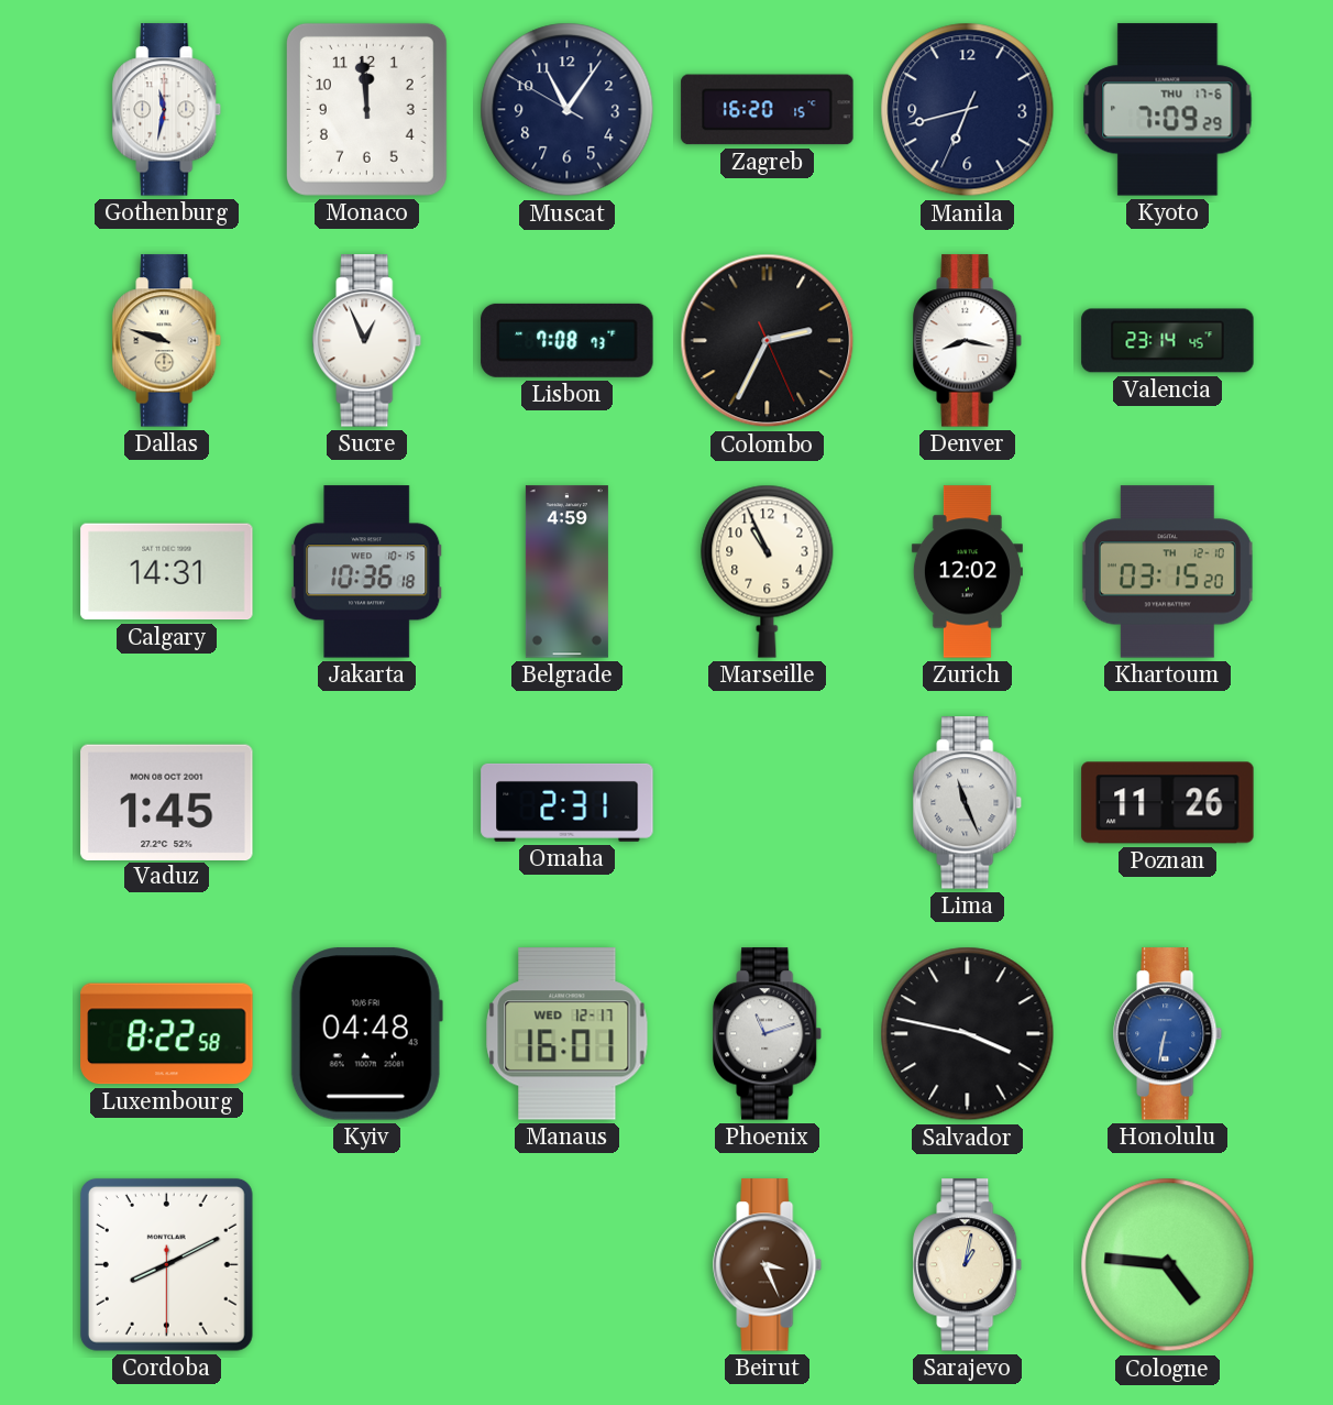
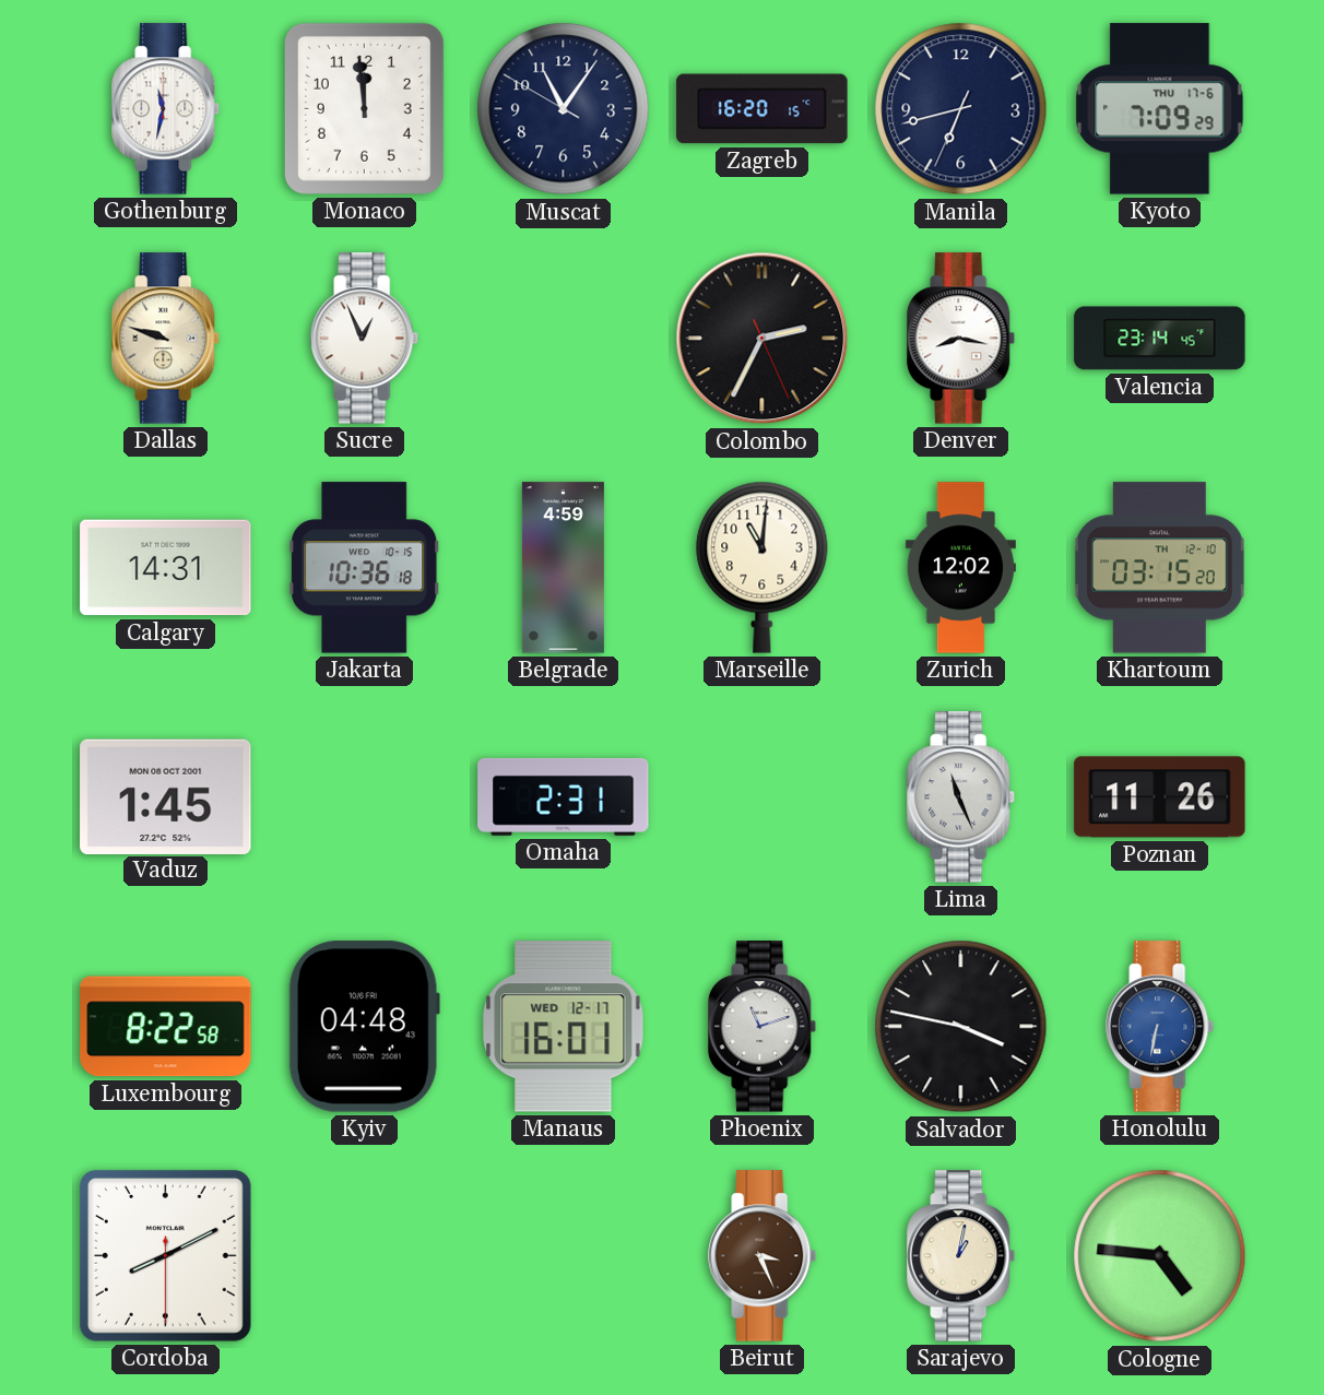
Lisbon: 7:08 -> none
Marseille: 10:56 -> 11:01
